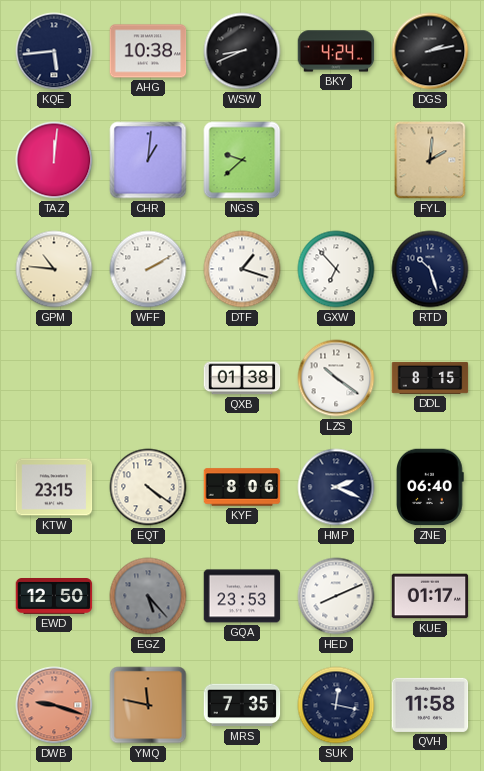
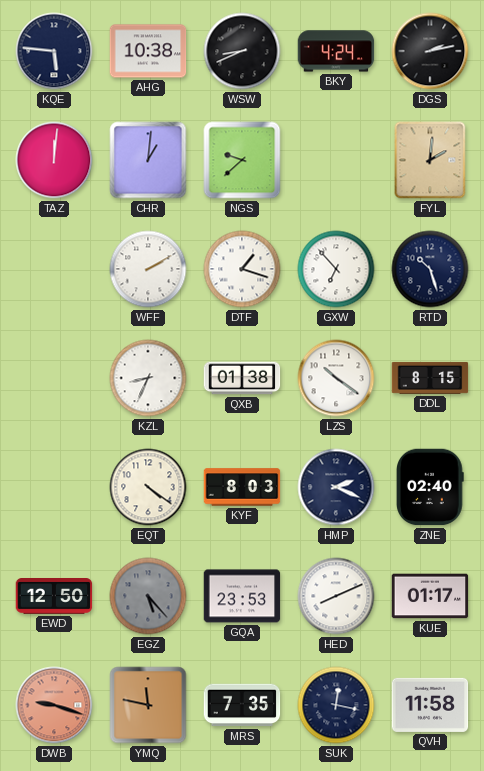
KQE: 5:44 -> 5:46
GPM: 10:46 -> none
KZL: none -> 8:34
KTW: 23:15 -> none
KYF: 8:06 -> 8:03
ZNE: 06:40 -> 02:40
